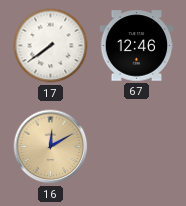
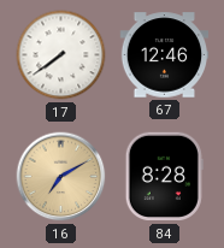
16: 12:10 -> 7:10
84: none -> 8:28
